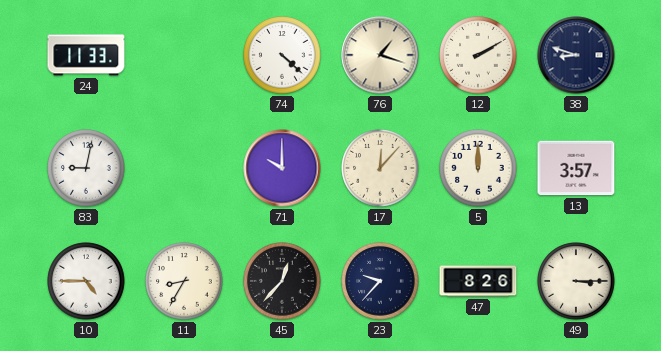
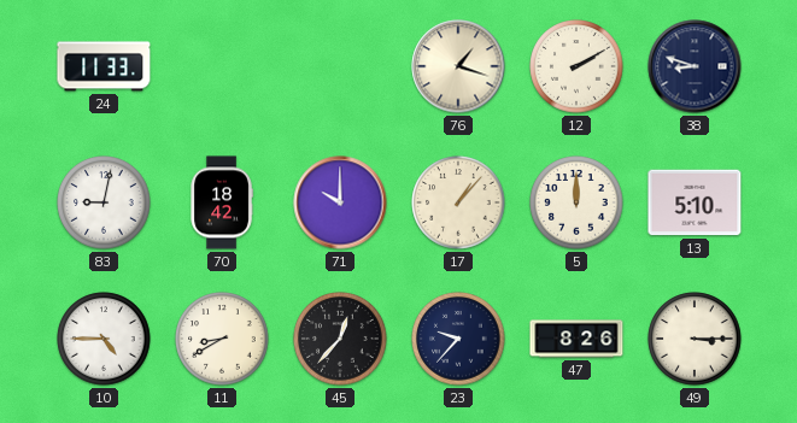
74: 4:22 -> none
70: none -> 18:42
17: 12:07 -> 1:07
13: 3:57 -> 5:10
11: 8:35 -> 8:40
